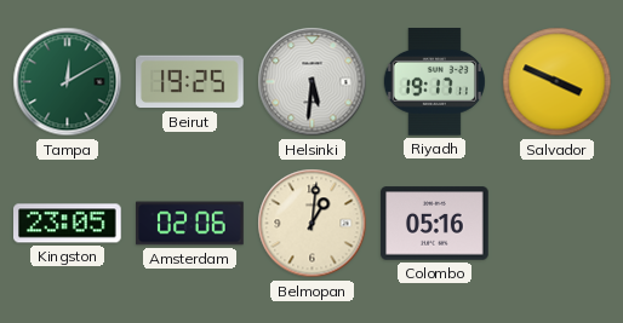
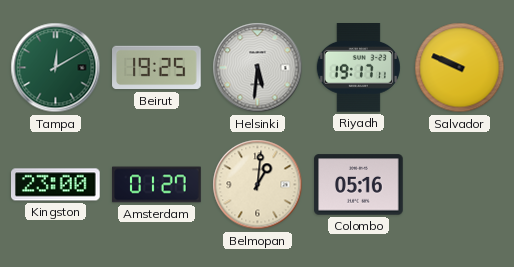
Salvador: 3:49 -> 9:49
Kingston: 23:05 -> 23:00
Amsterdam: 02:06 -> 01:27
